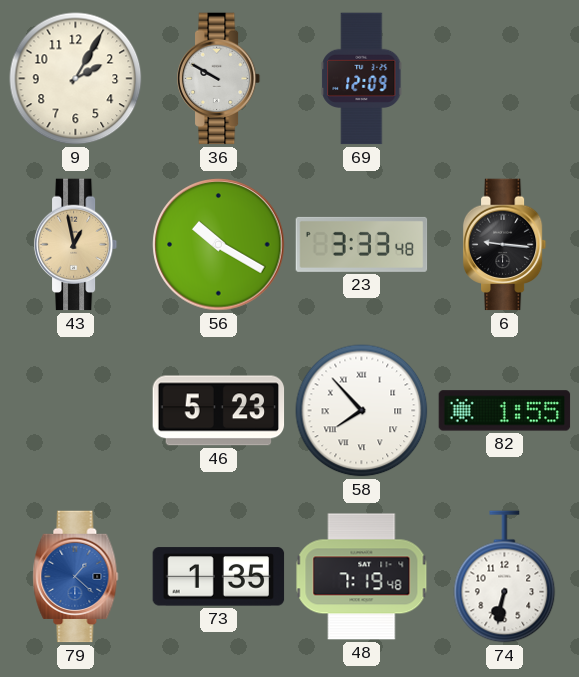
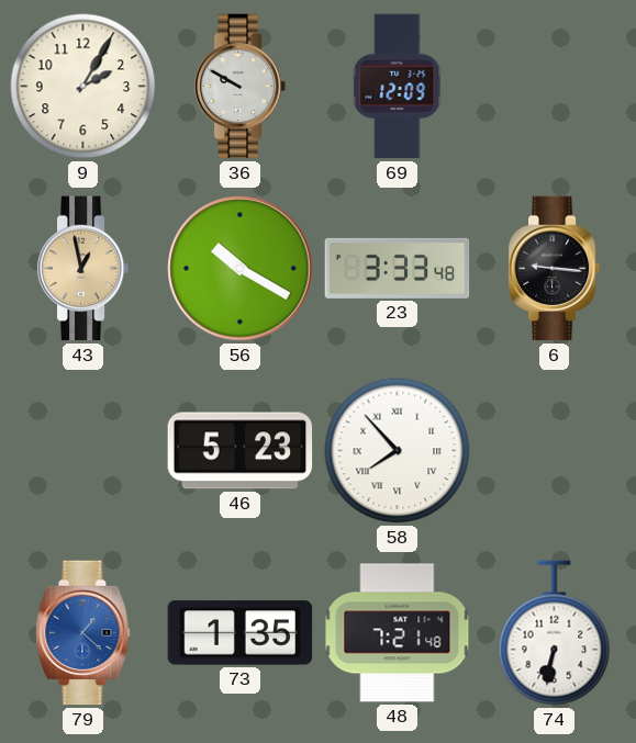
82: 1:55 -> none
48: 7:19 -> 7:21
